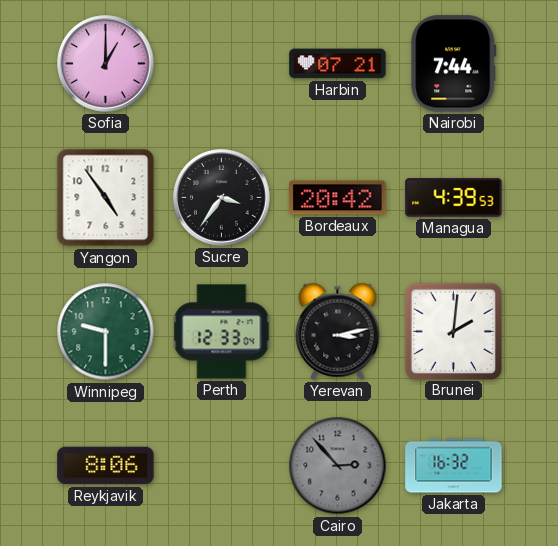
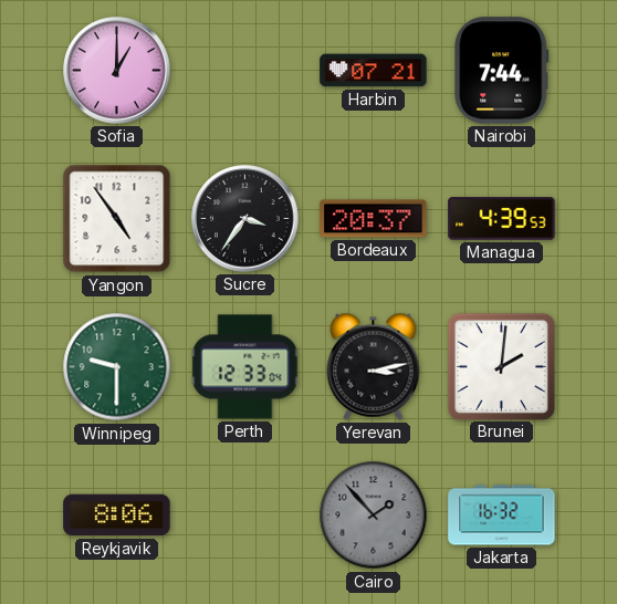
Bordeaux: 20:42 -> 20:37
Cairo: 2:53 -> 1:53
